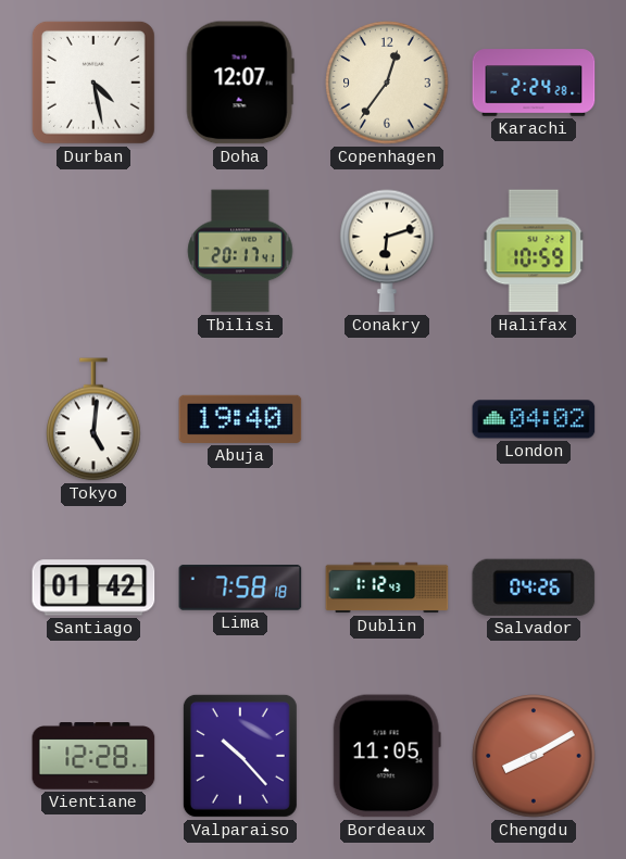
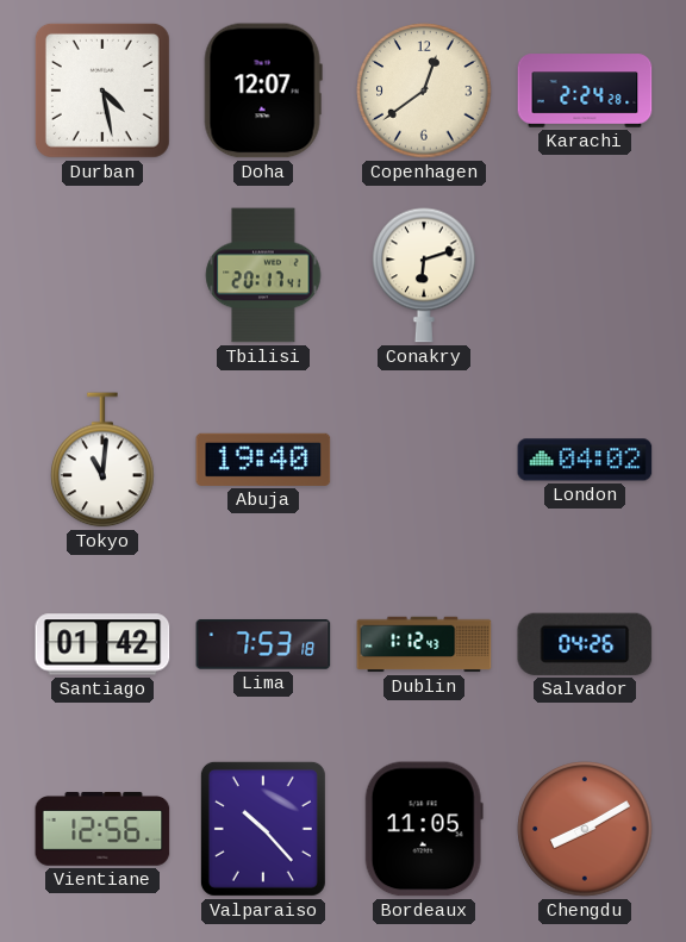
Copenhagen: 12:36 -> 12:39
Halifax: 10:59 -> none
Tokyo: 5:01 -> 11:01
Lima: 7:58 -> 7:53
Vientiane: 12:28 -> 12:56
